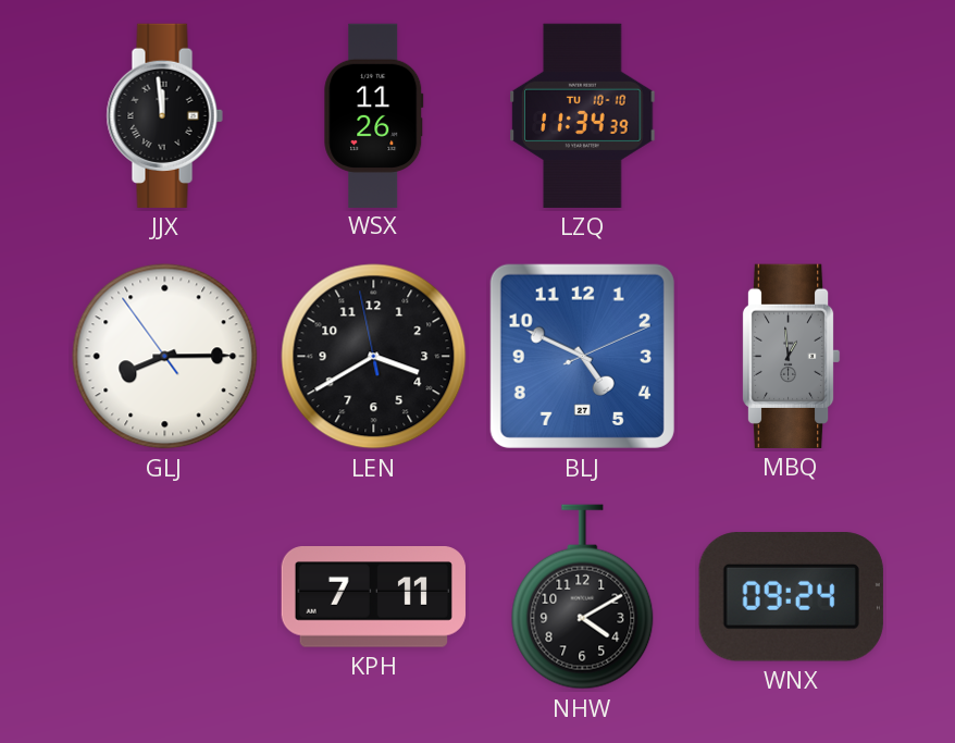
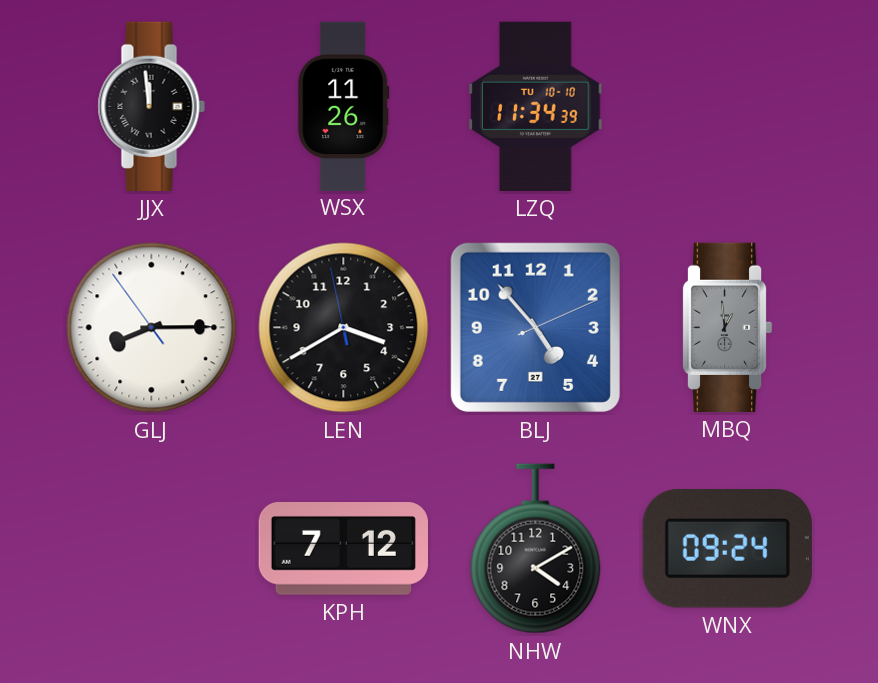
BLJ: 4:49 -> 4:53
KPH: 7:11 -> 7:12
